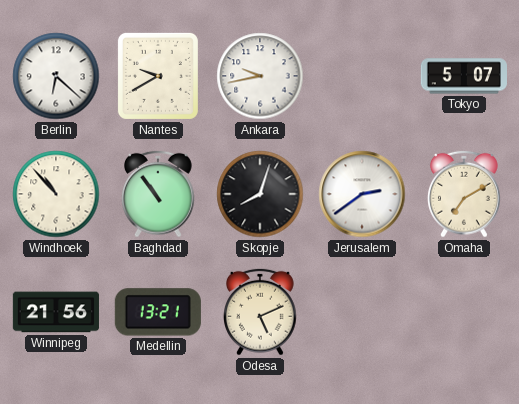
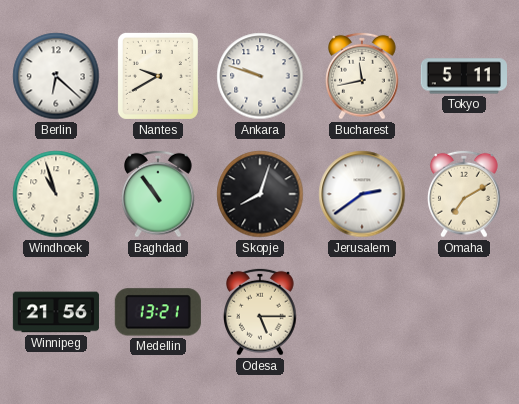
Ankara: 9:43 -> 9:48
Bucharest: none -> 11:43
Tokyo: 5:07 -> 5:11
Windhoek: 10:53 -> 10:57
Odesa: 5:11 -> 5:15
